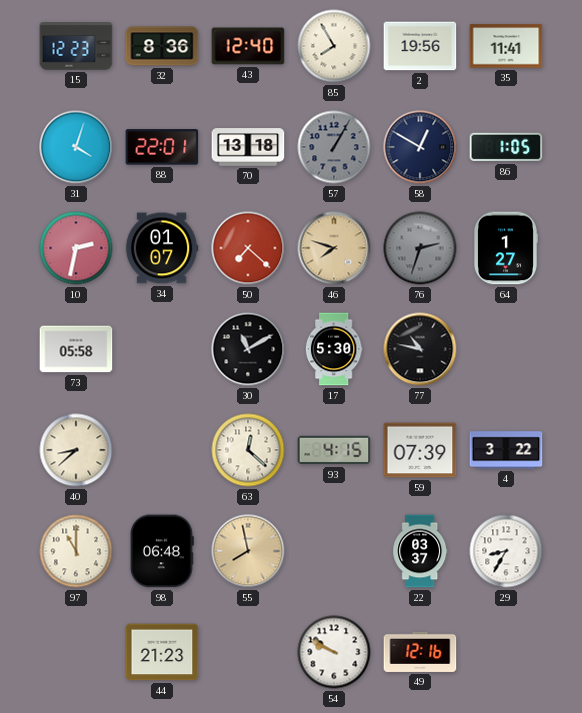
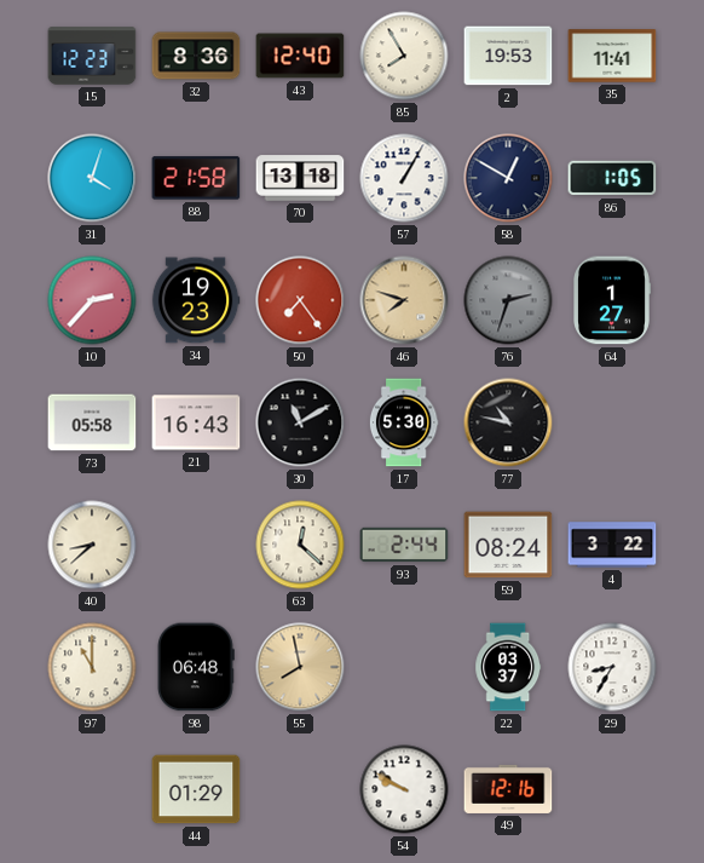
2: 19:56 -> 19:53
88: 22:01 -> 21:58
57 dial: grey -> white
10: 2:32 -> 2:37
34: 01:07 -> 19:23
50: 7:22 -> 7:24
21: none -> 16:43
93: 4:15 -> 2:44
59: 07:39 -> 08:24
44: 21:23 -> 01:29
